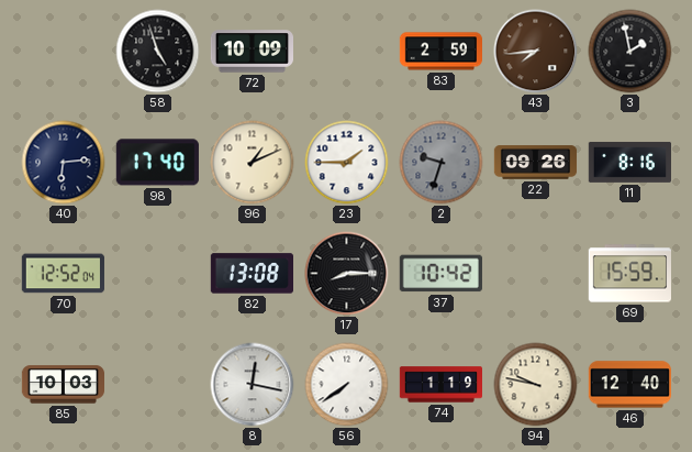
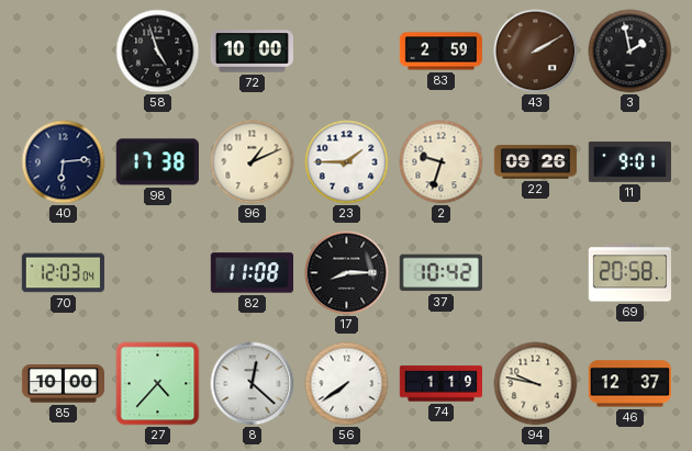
72: 10:09 -> 10:00
43: 7:44 -> 2:10
98: 17:40 -> 17:38
2 dial: grey -> cream
11: 8:16 -> 9:01
70: 12:52 -> 12:03
82: 13:08 -> 11:08
69: 15:59 -> 20:58
85: 10:03 -> 10:00
27: none -> 4:37
8: 12:17 -> 12:22
46: 12:40 -> 12:37
